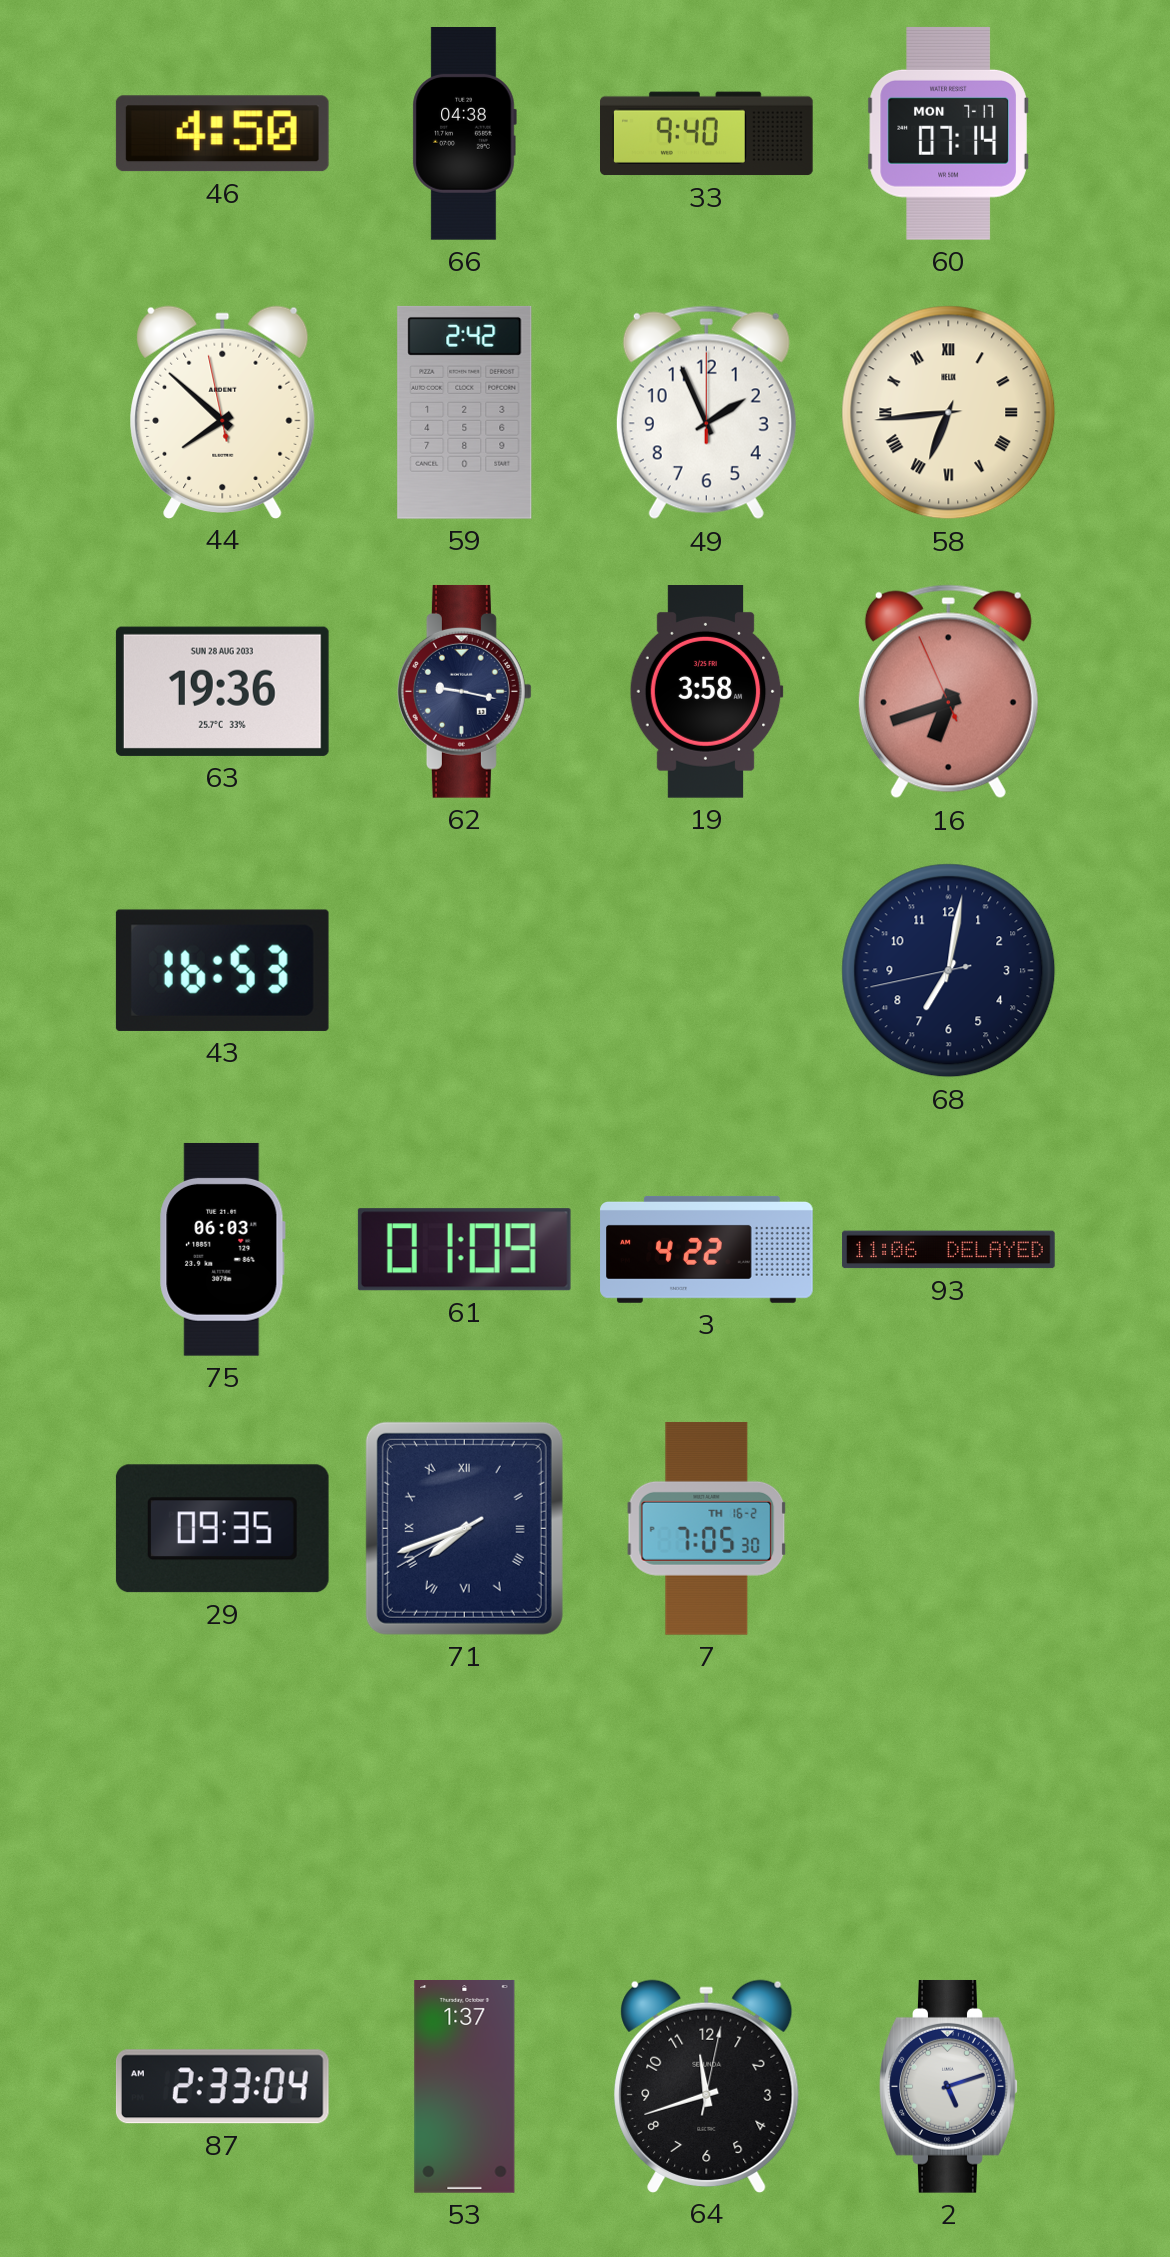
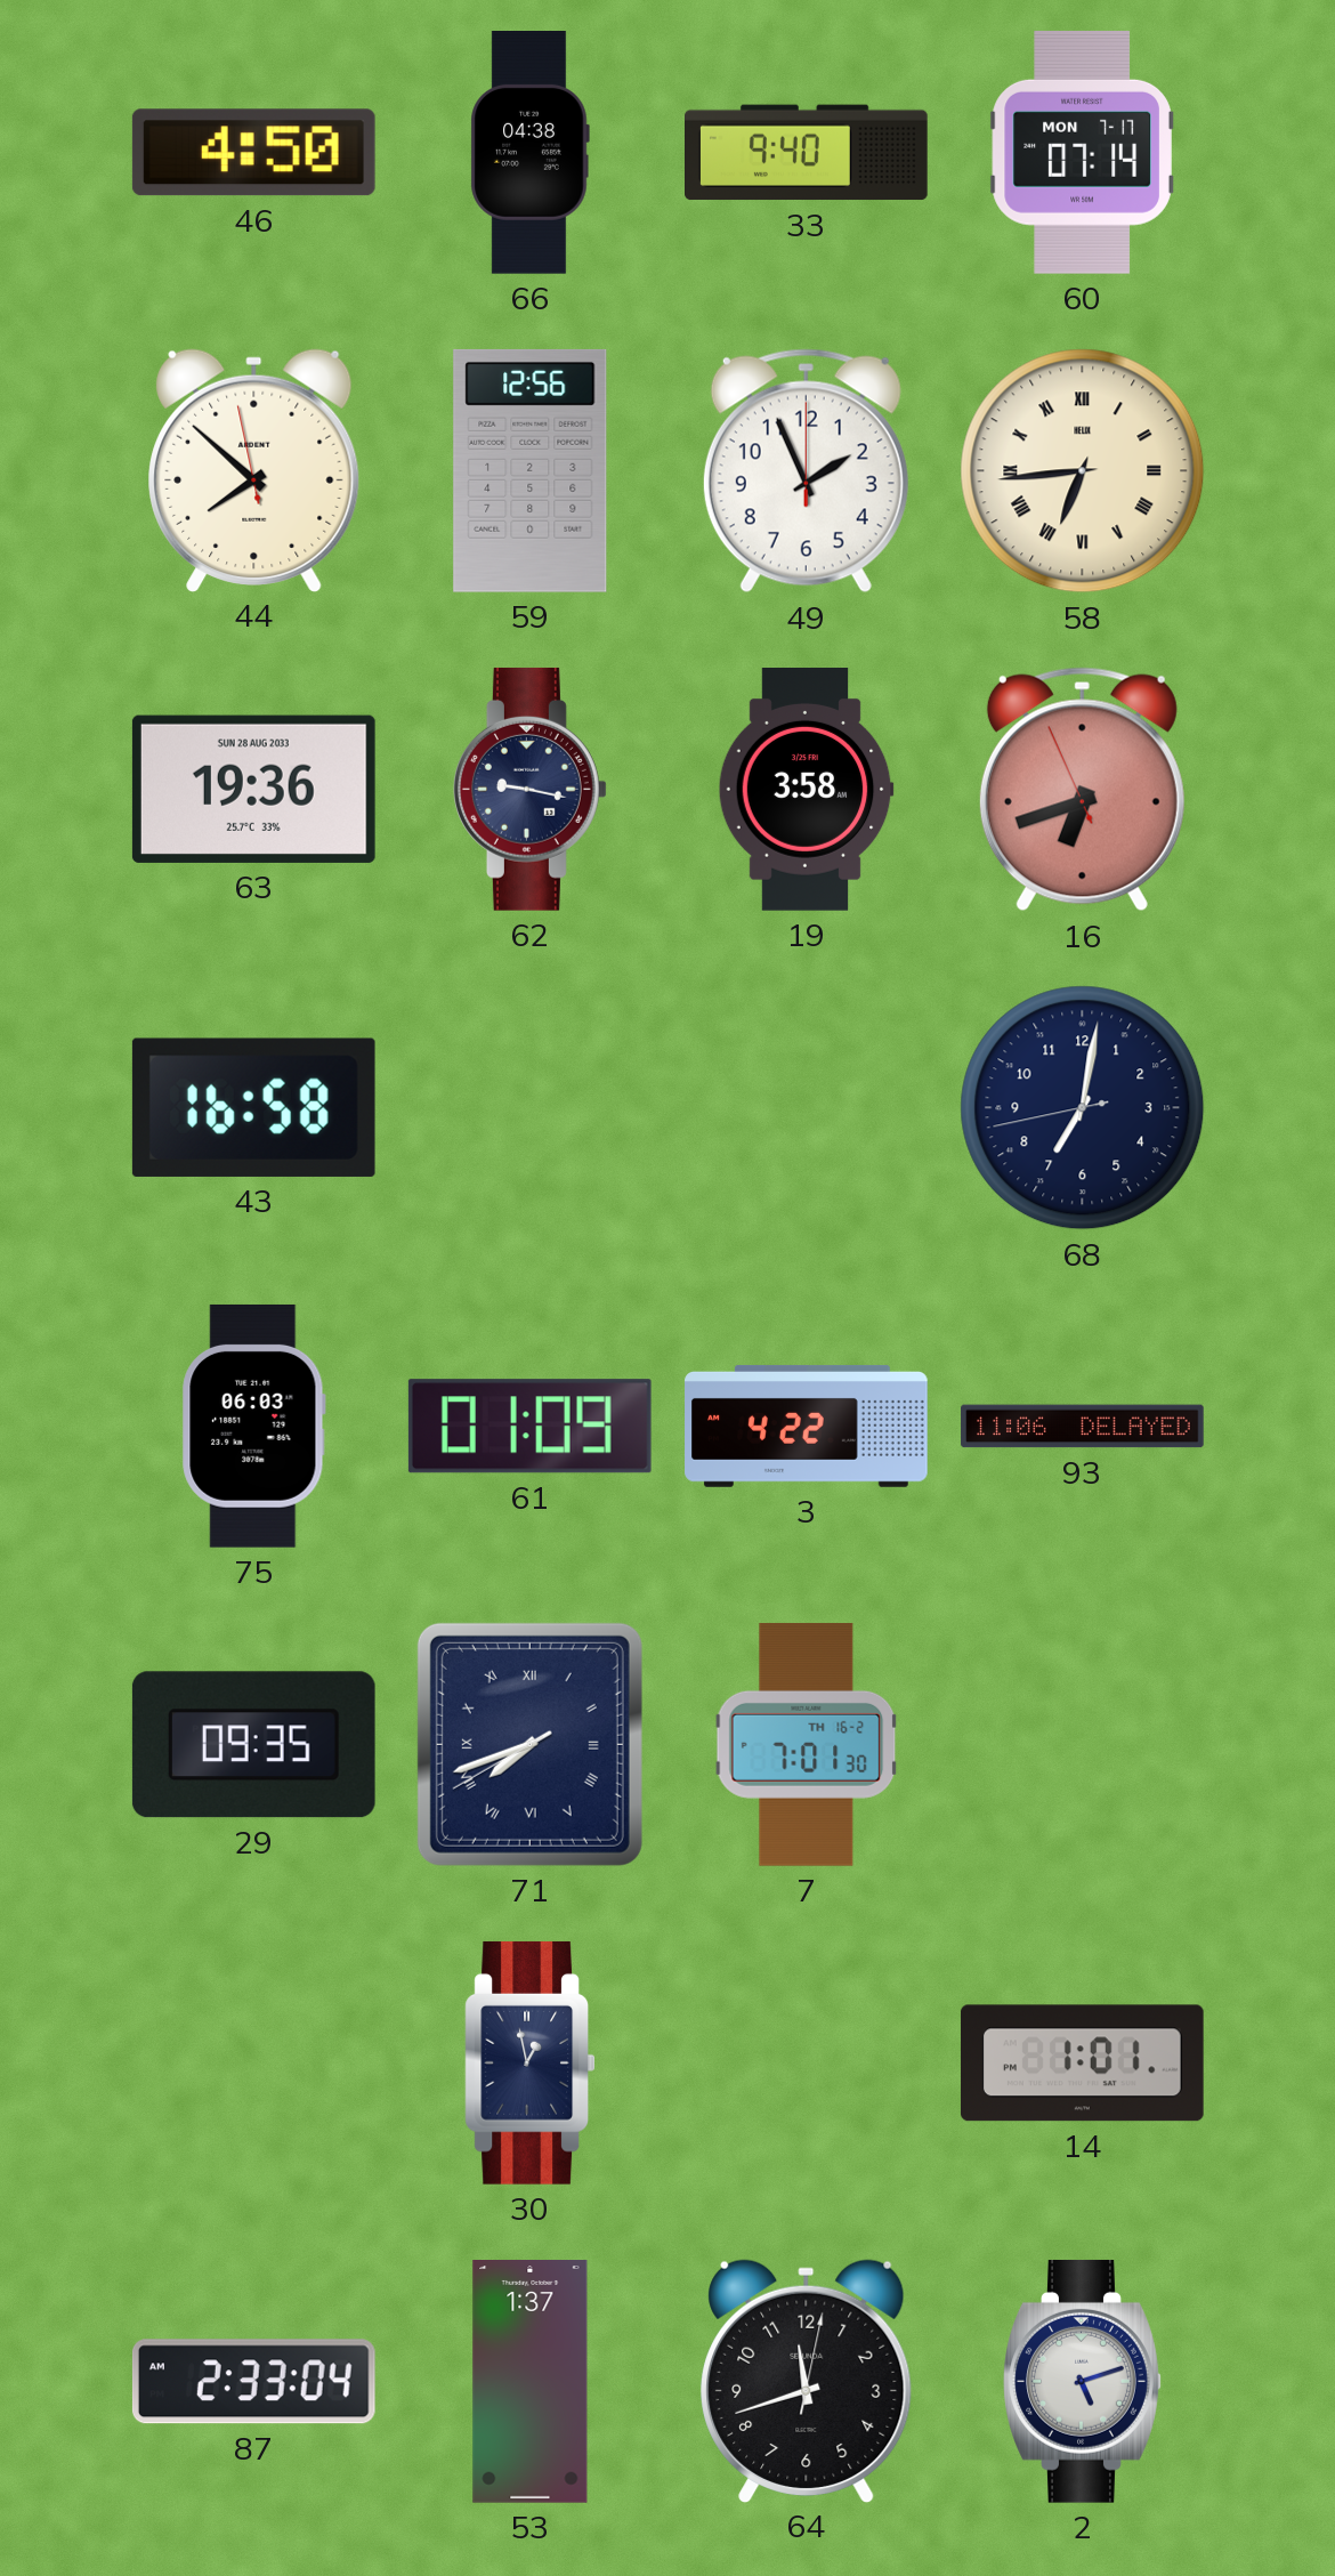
59: 2:42 -> 12:56
43: 16:53 -> 16:58
7: 7:05 -> 7:01
30: none -> 12:58
14: none -> 1:01
